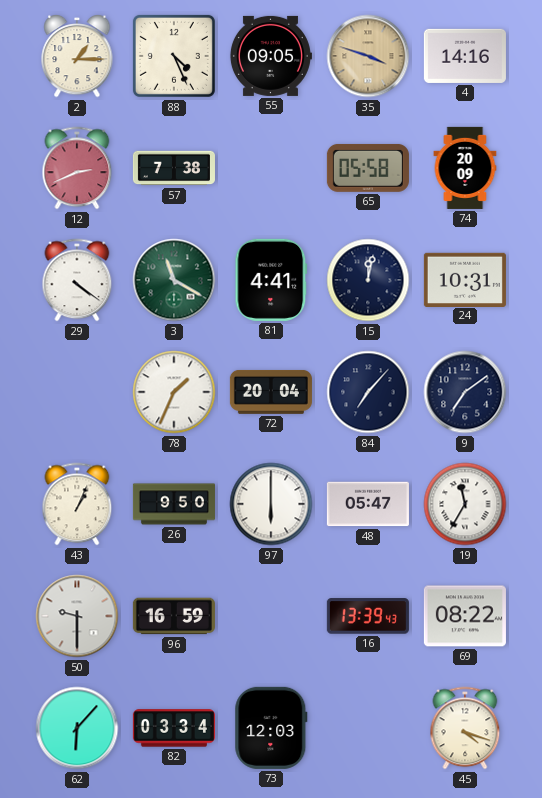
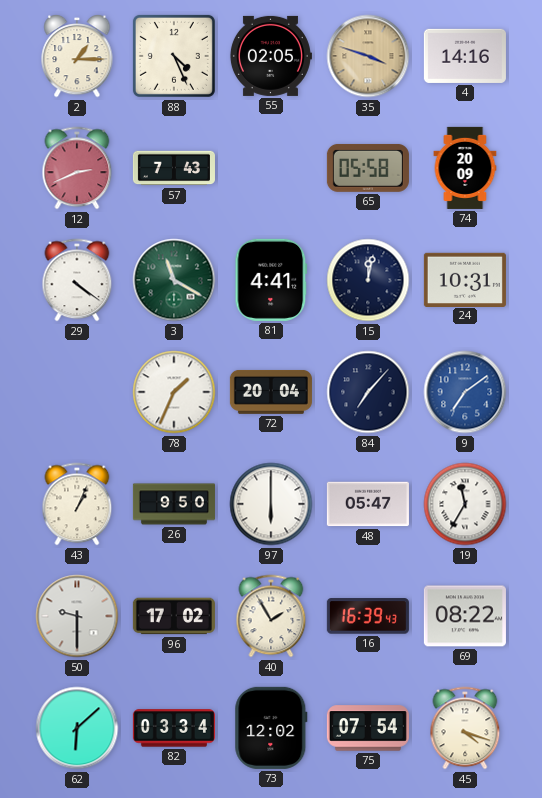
55: 09:05 -> 02:05
57: 7:38 -> 7:43
9 dial: navy -> blue
96: 16:59 -> 17:02
40: none -> 1:55
16: 13:39 -> 16:39
62: 6:07 -> 6:08
73: 12:03 -> 12:02
75: none -> 07:54
